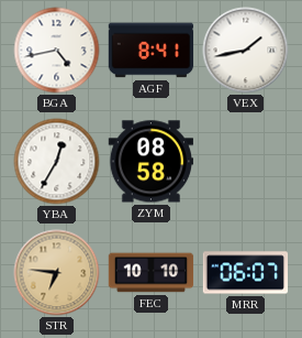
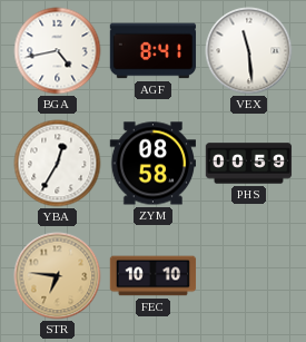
VEX: 1:43 -> 11:29
PHS: none -> 00:59
MRR: 06:07 -> none
